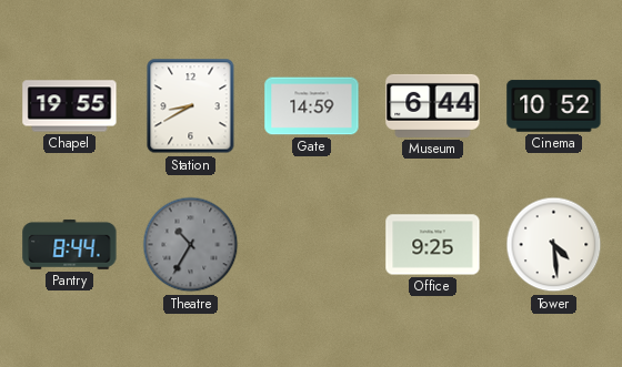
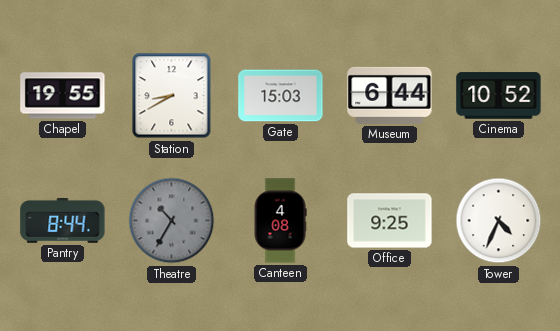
Gate: 14:59 -> 15:03
Canteen: none -> 4:08
Tower: 4:29 -> 4:34
